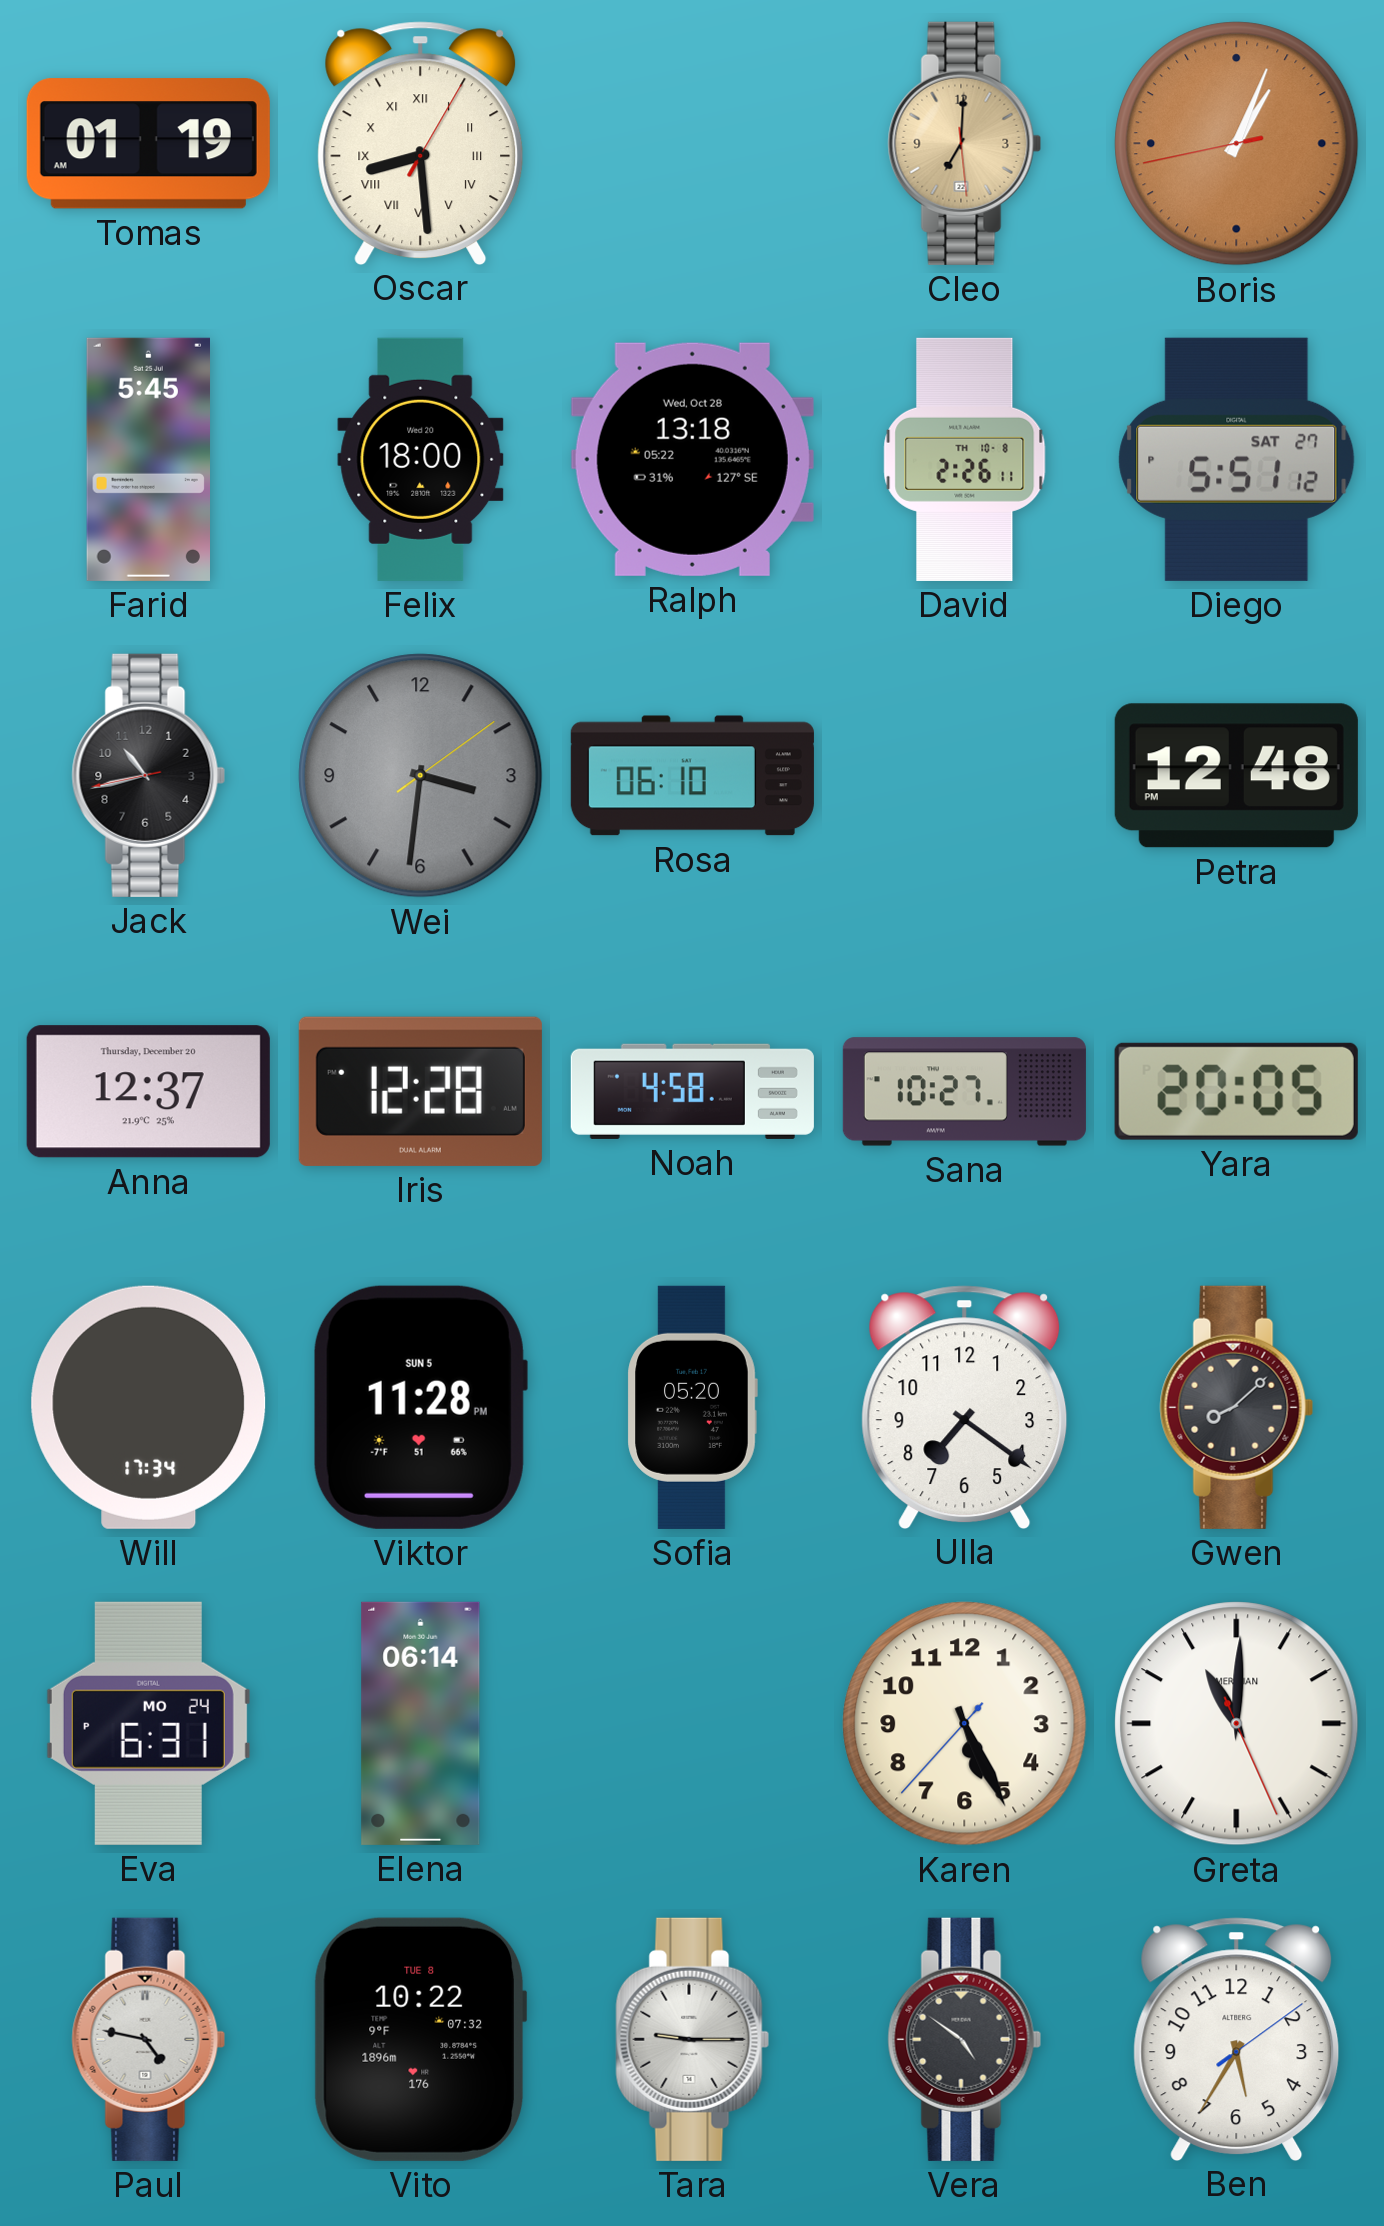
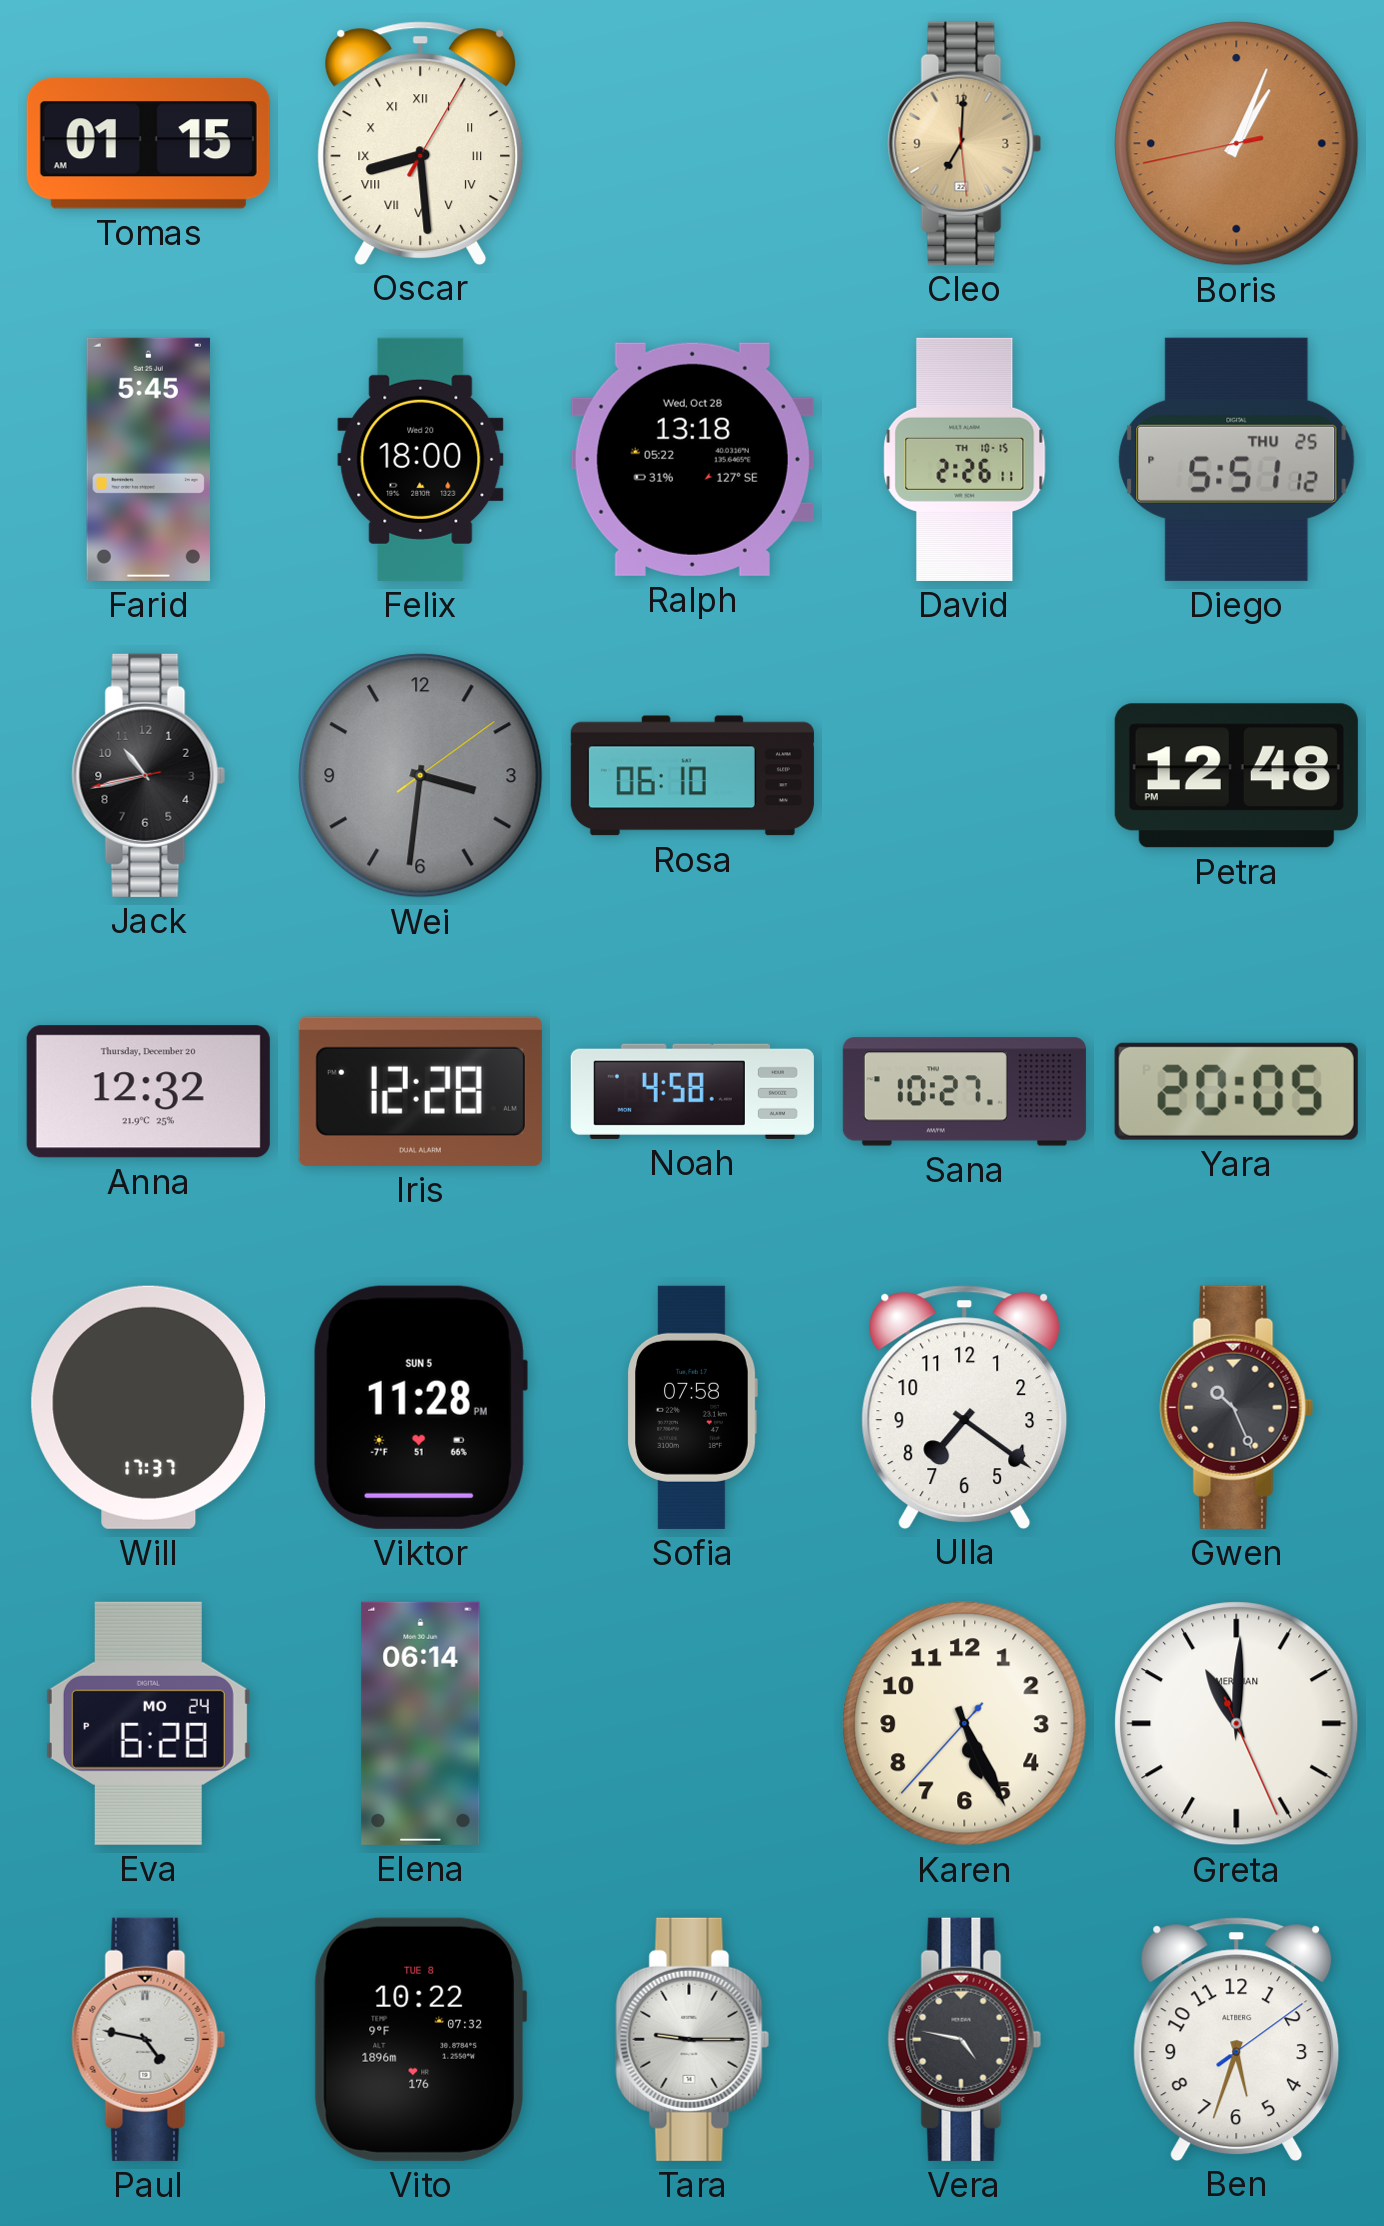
Tomas: 01:19 -> 01:15
David date: TH 10-8 -> TH 10-15
Diego date: SAT 27 -> THU 25
Anna: 12:37 -> 12:32
Will: 17:34 -> 17:37
Sofia: 05:20 -> 07:58
Gwen: 8:08 -> 10:26
Eva: 6:31 -> 6:28
Vera: 4:51 -> 4:47
Ben: 5:35 -> 5:33
